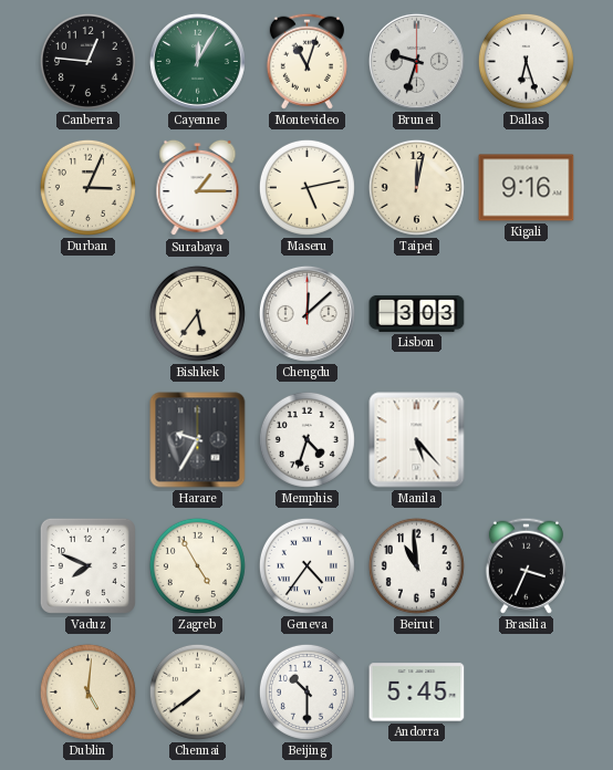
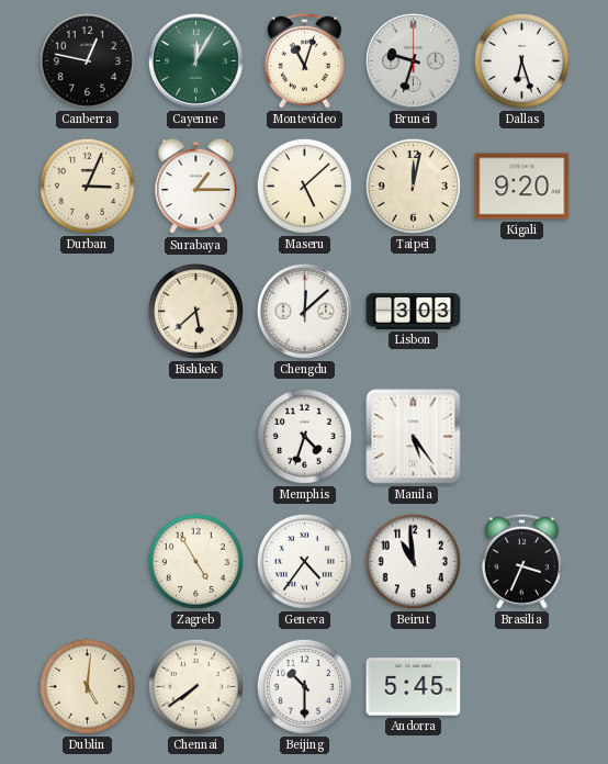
Canberra: 12:46 -> 12:47
Maseru: 5:13 -> 5:08
Kigali: 9:16 -> 9:20
Bishkek: 5:36 -> 5:38
Harare: 9:35 -> none
Manila: 5:23 -> 5:24
Vaduz: 7:49 -> none
